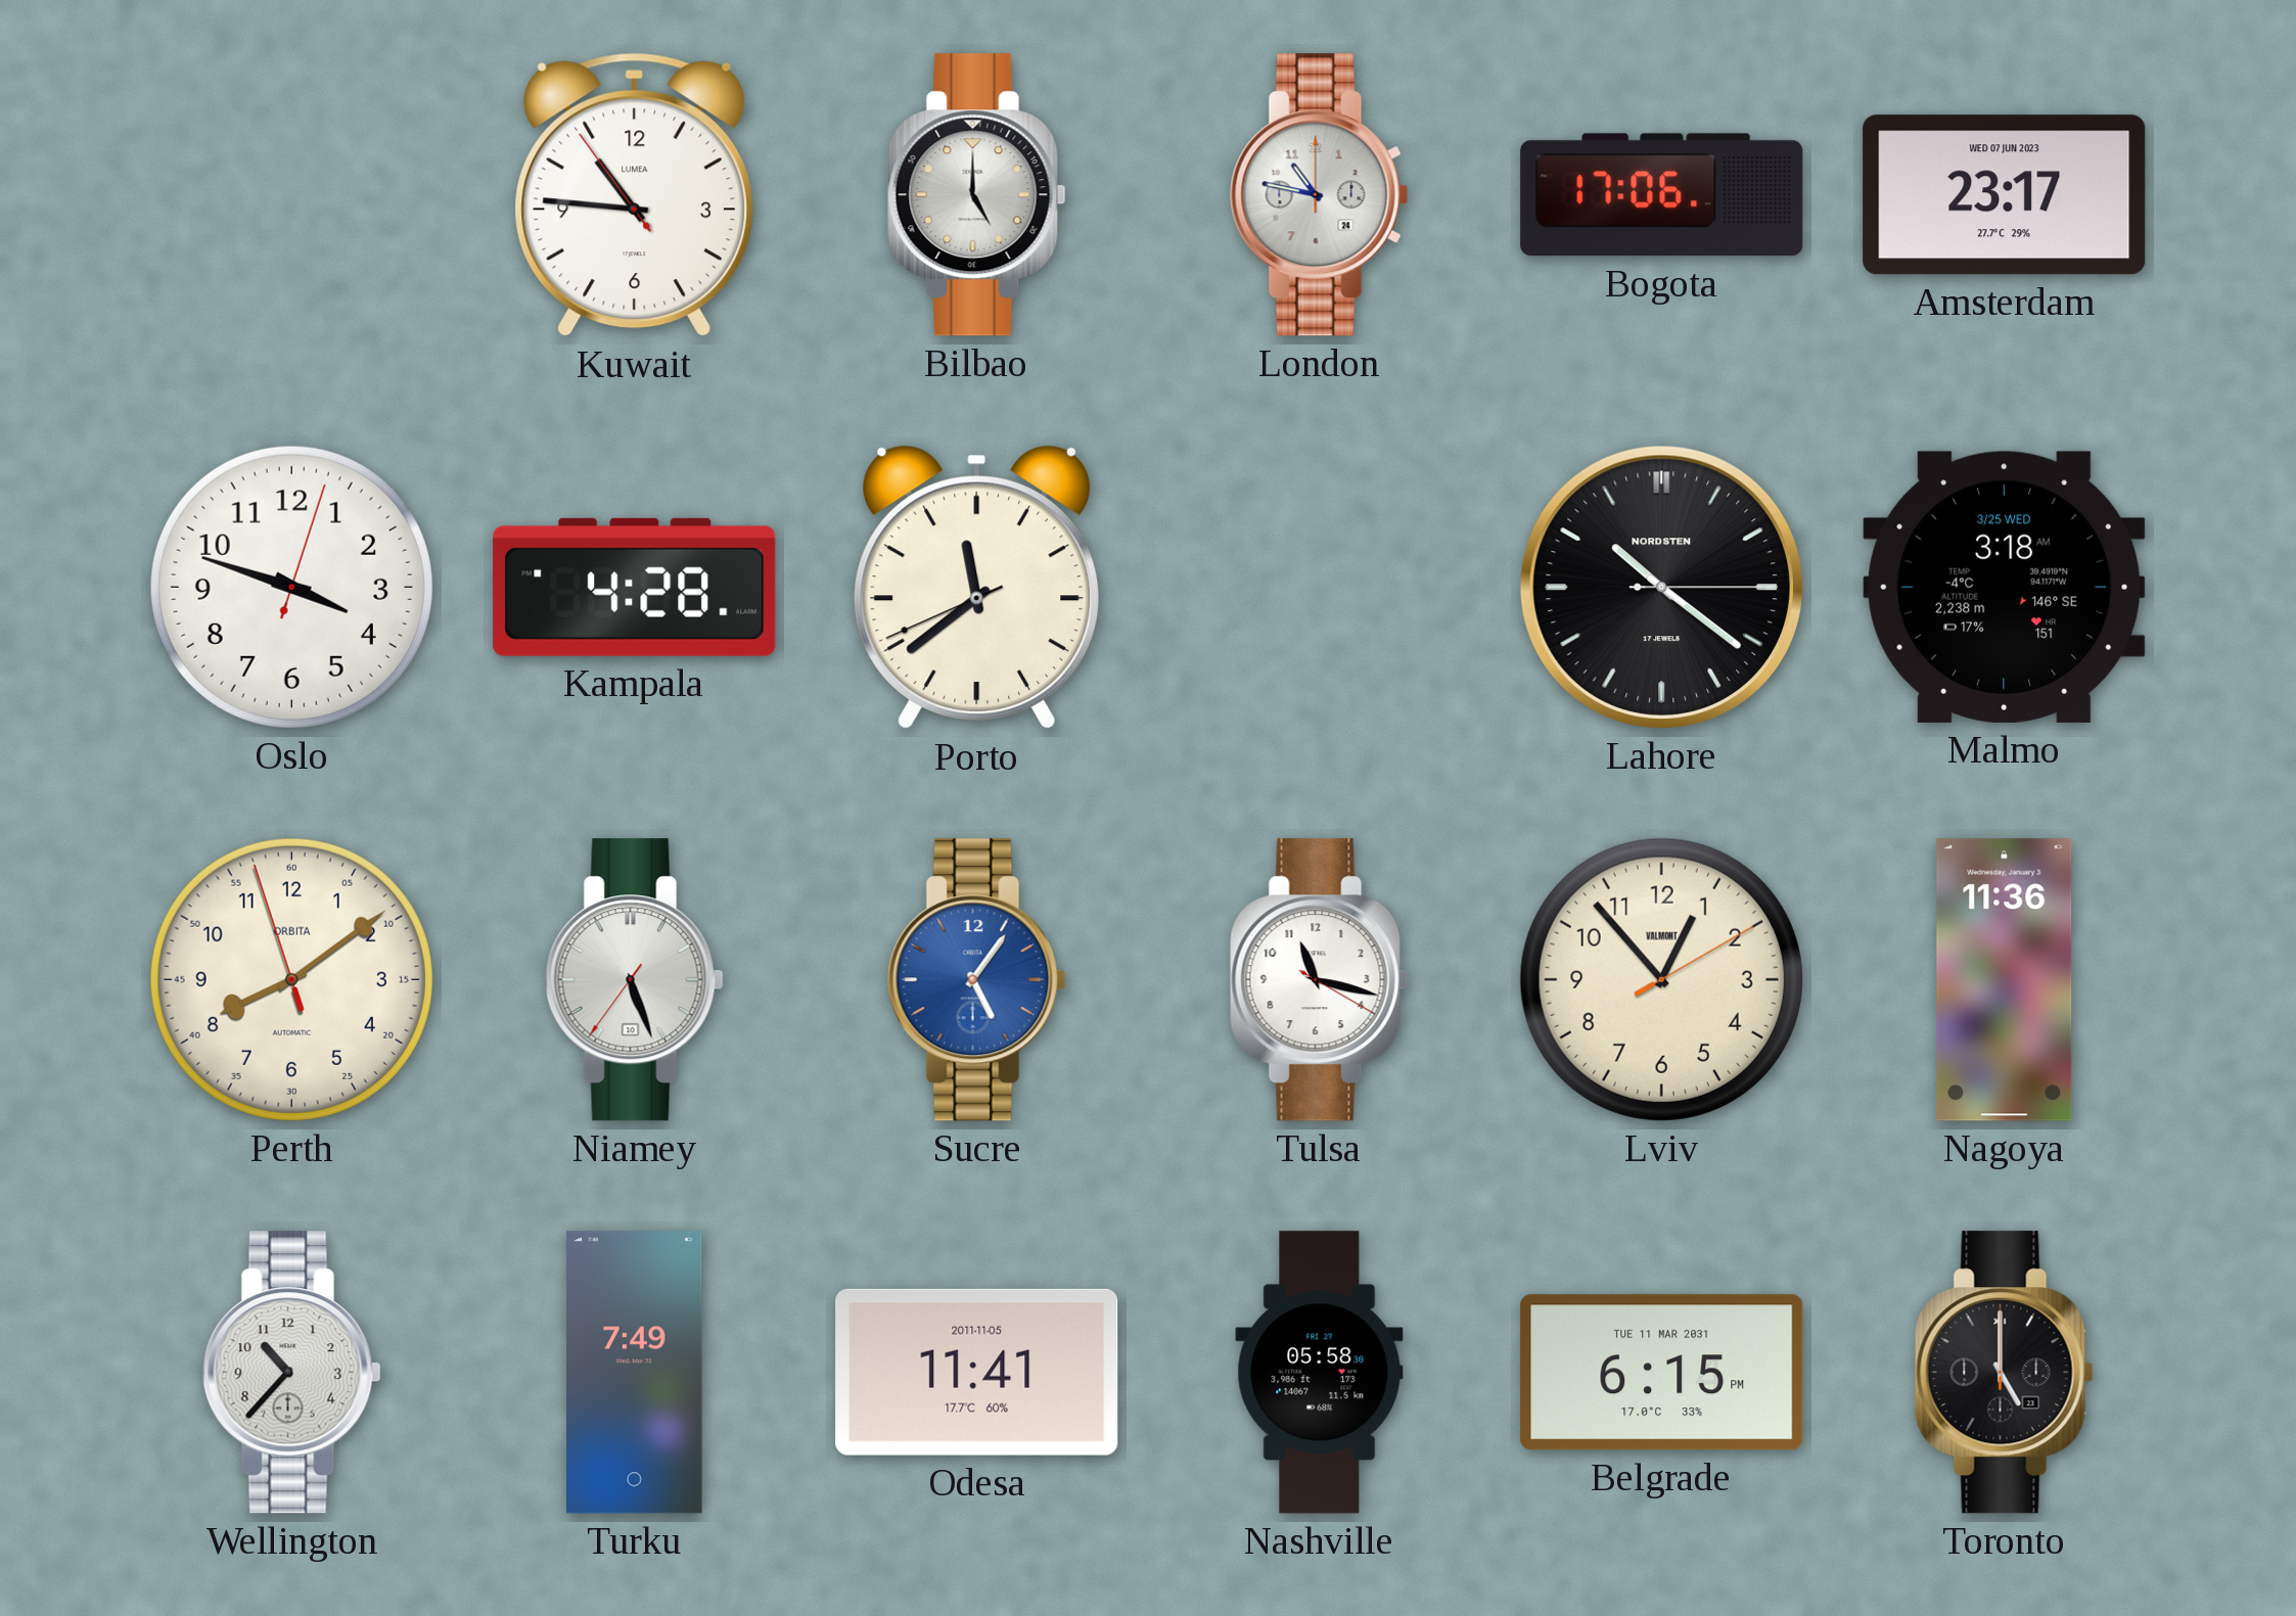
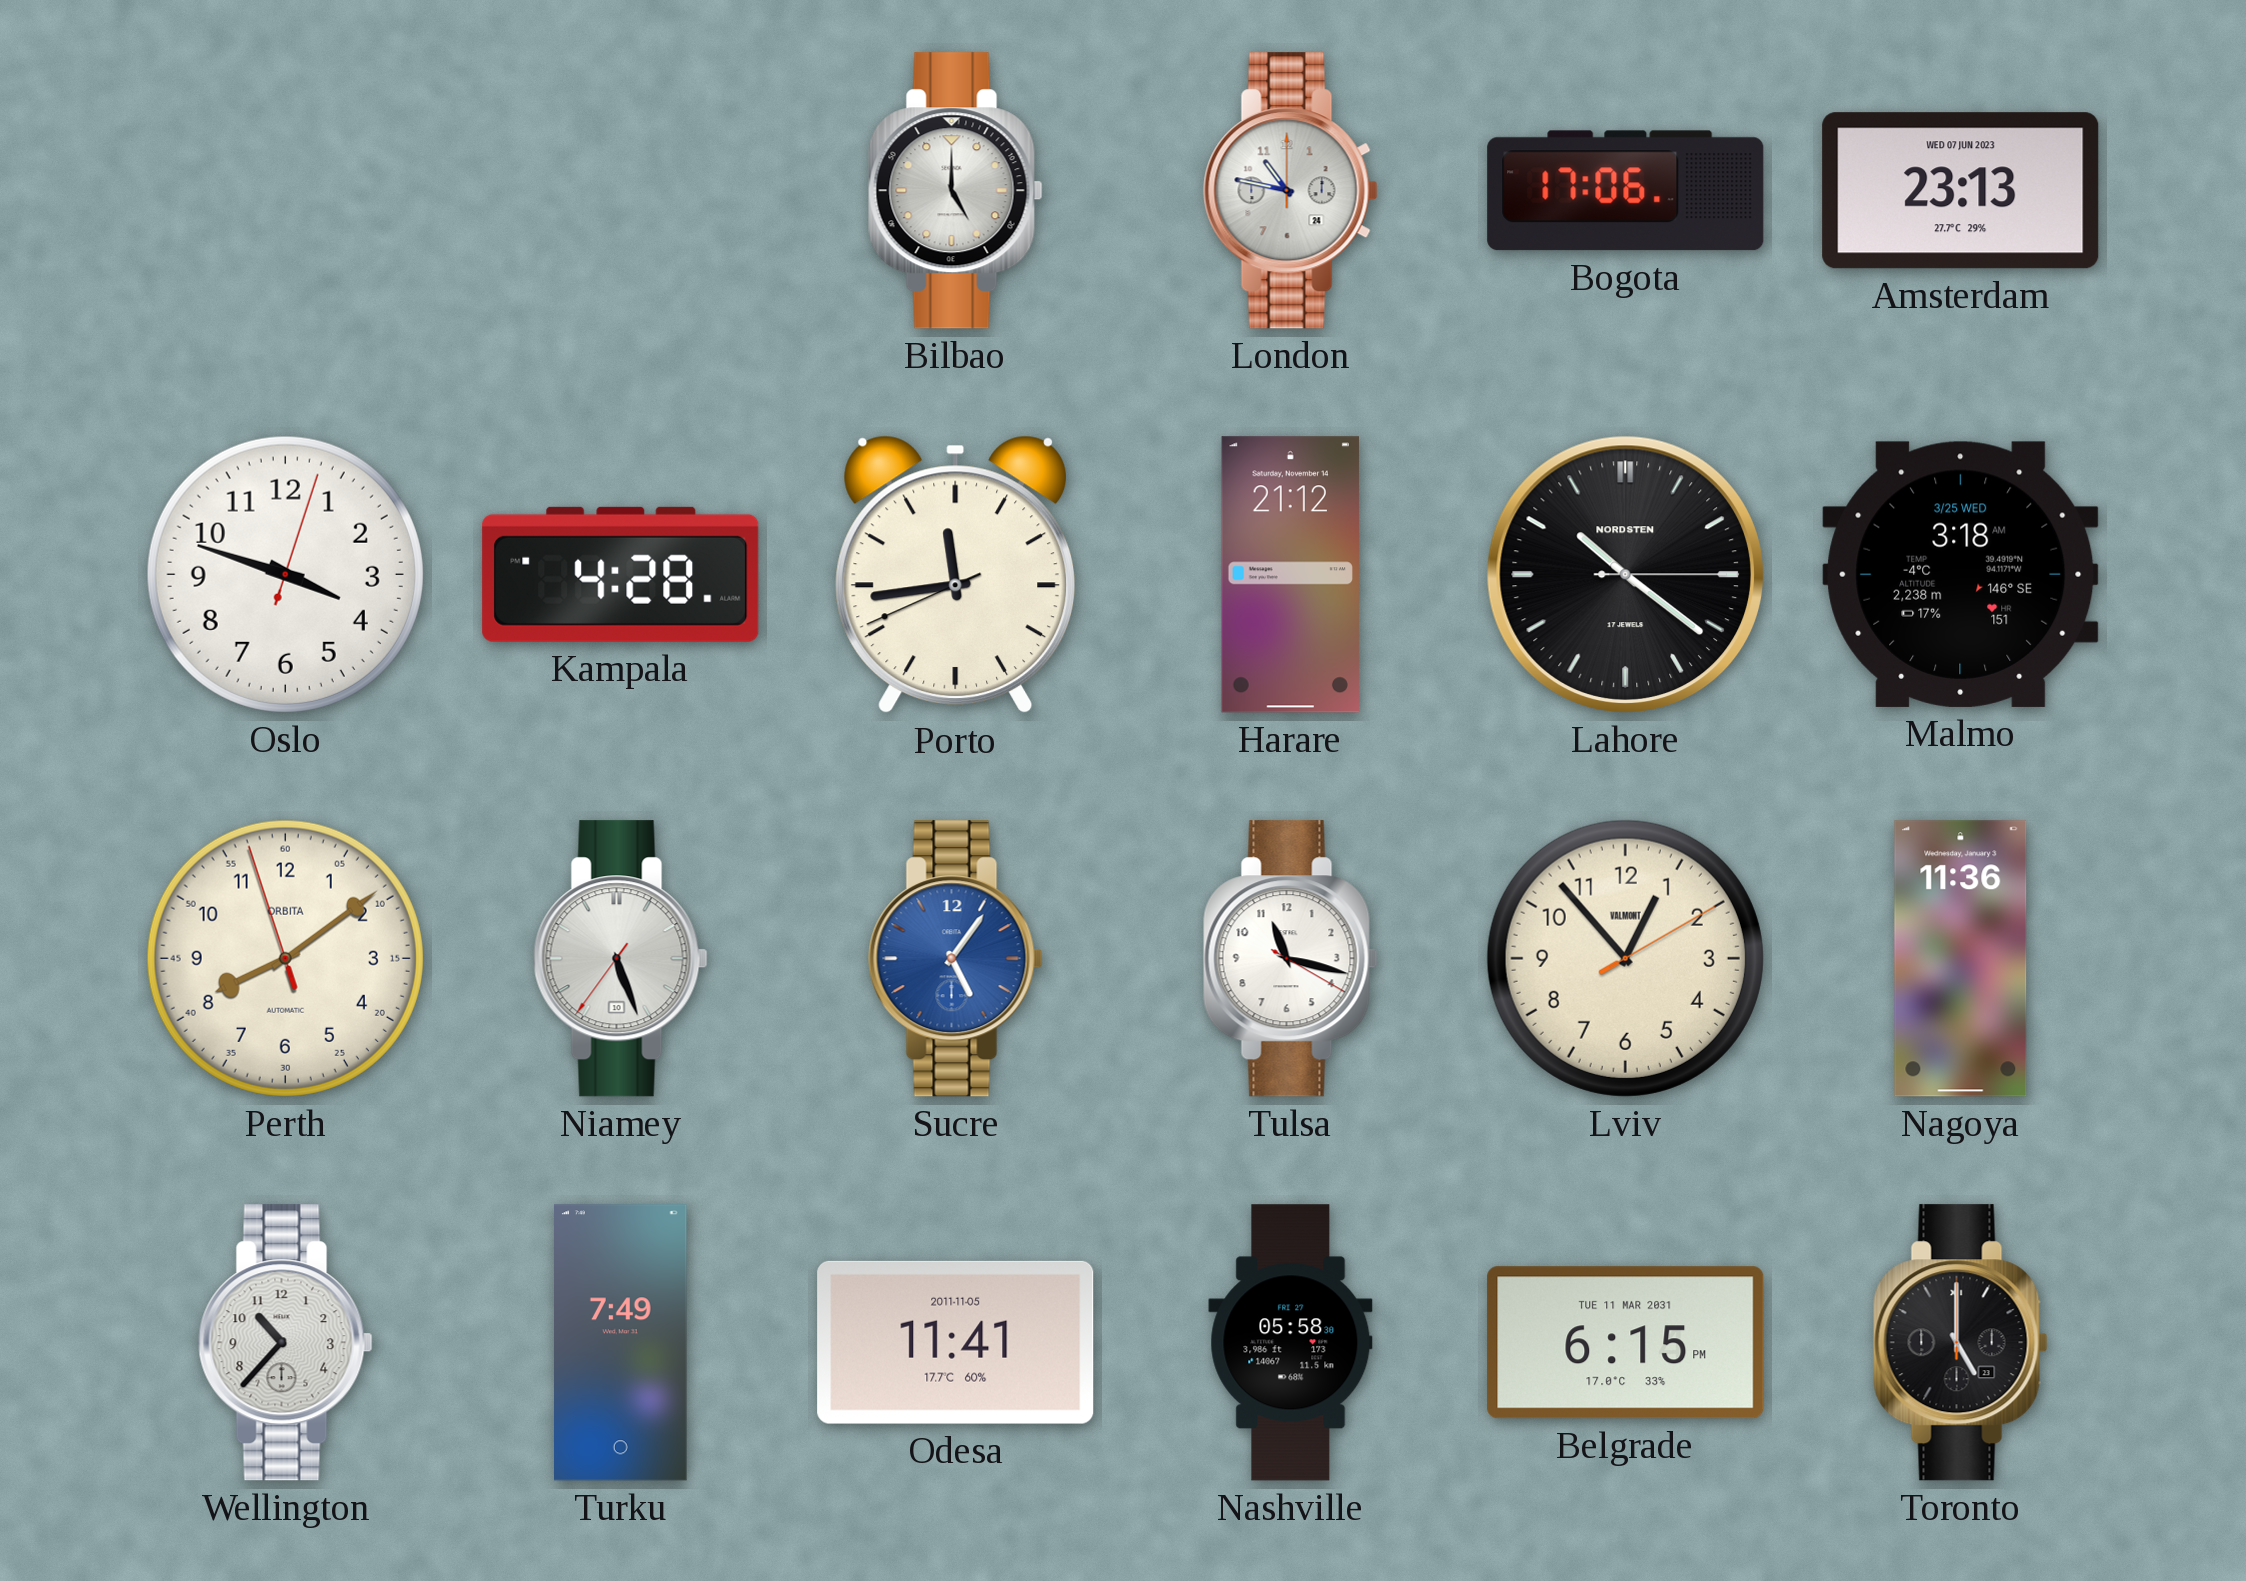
Kuwait: 10:45 -> none
Amsterdam: 23:17 -> 23:13
Porto: 11:38 -> 11:43
Harare: none -> 21:12
